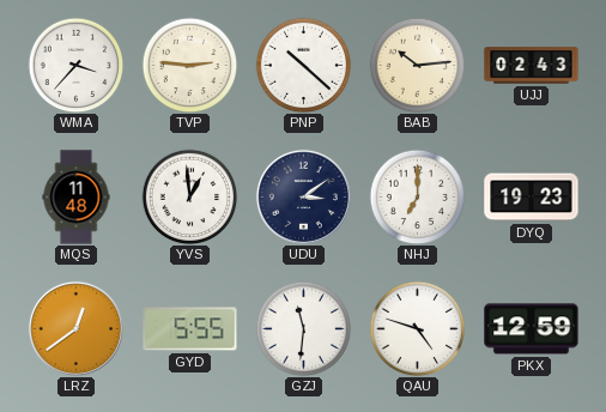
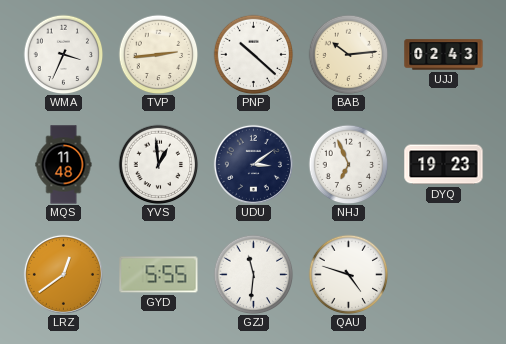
WMA: 3:37 -> 3:34
TVP: 2:46 -> 2:44
NHJ: 7:00 -> 6:56
PKX: 12:59 -> none
